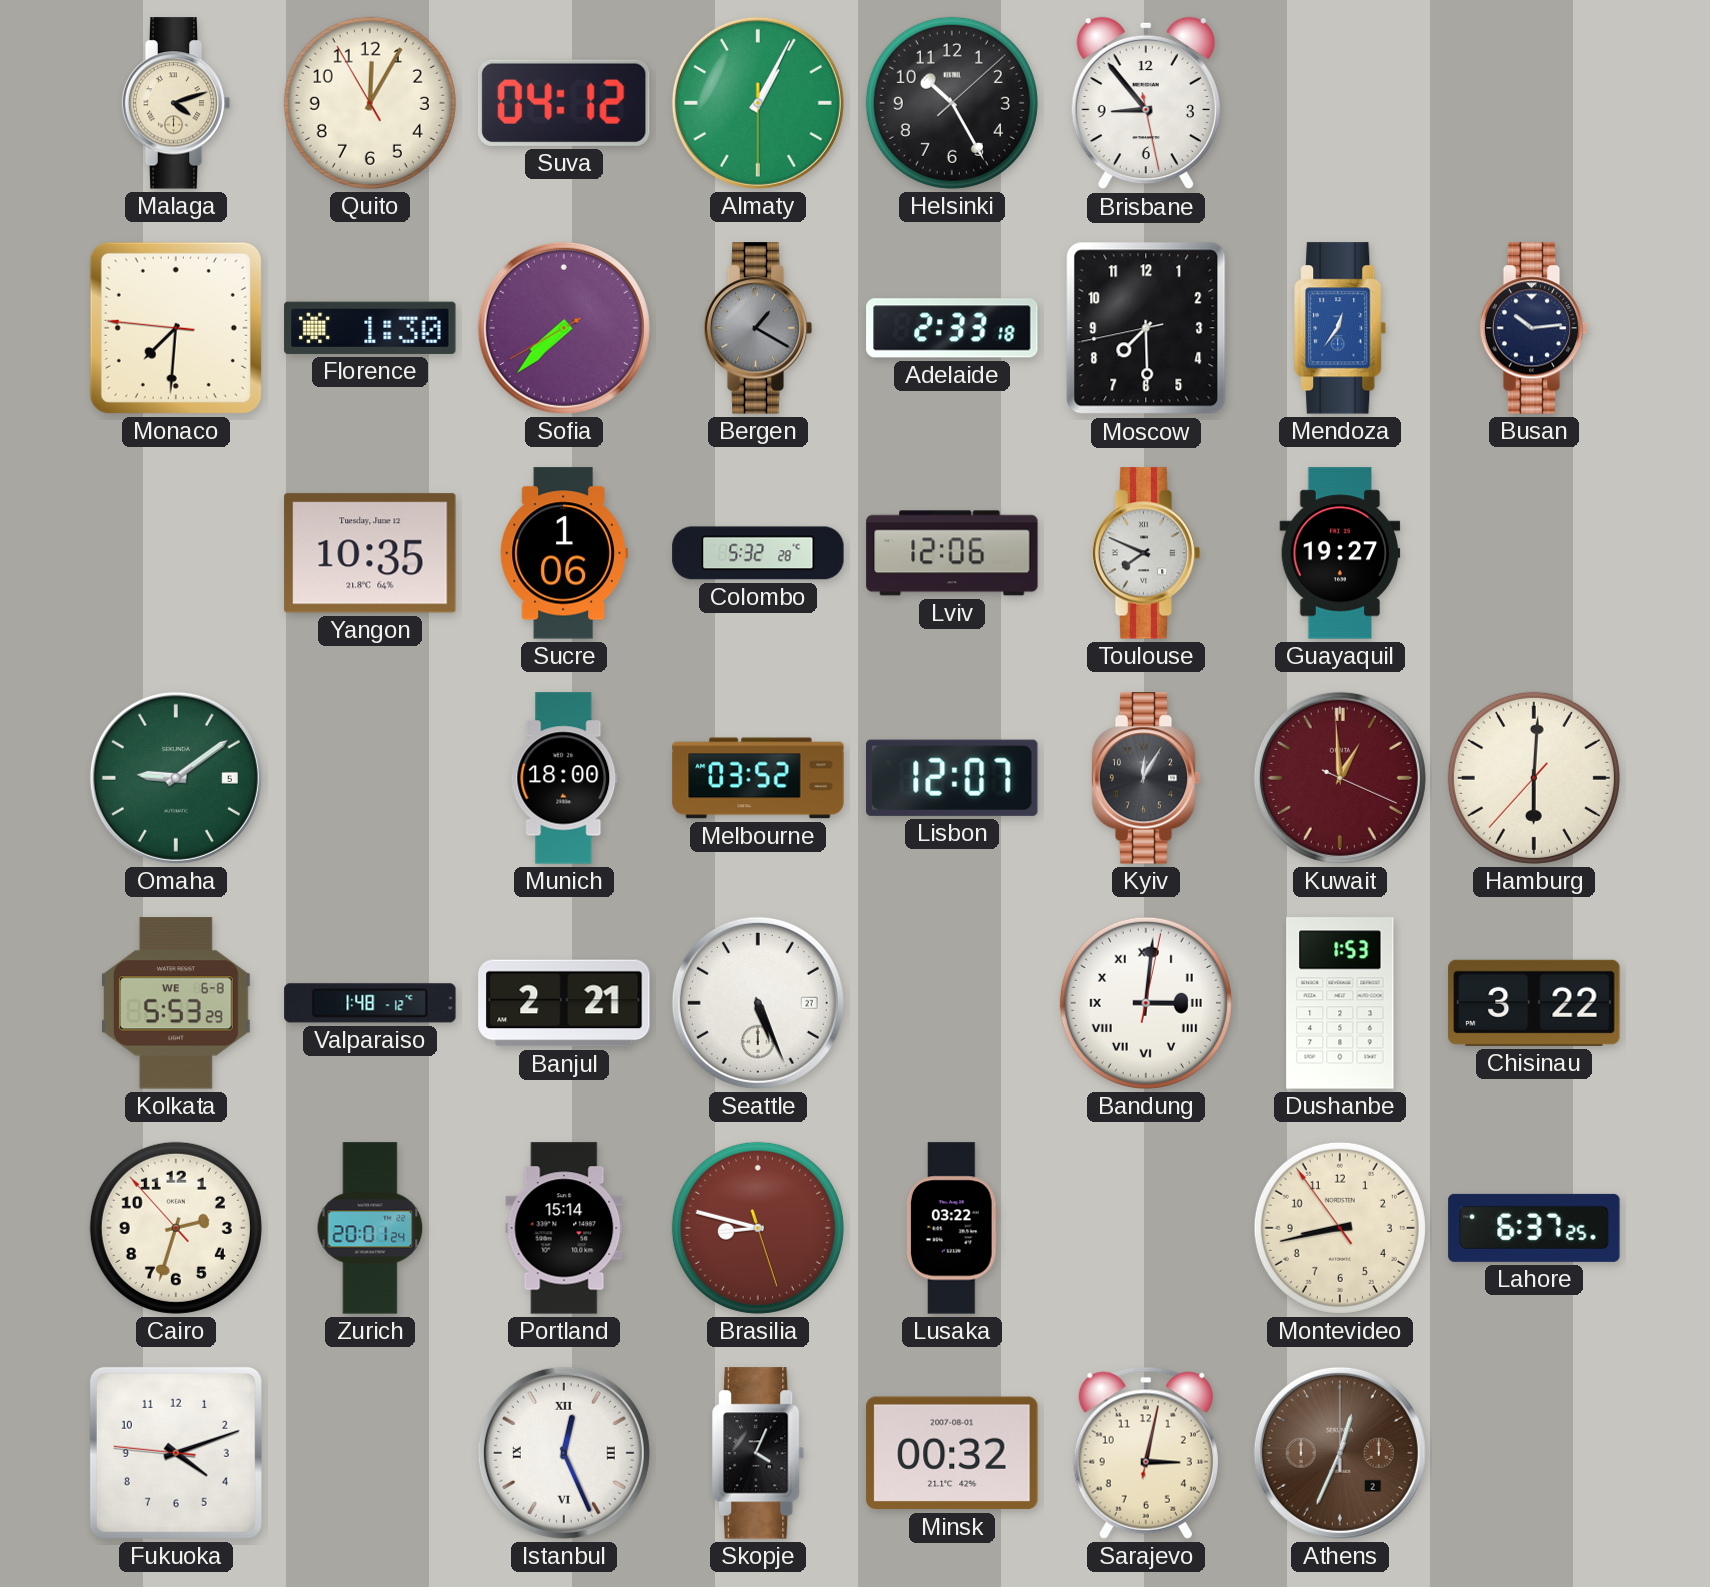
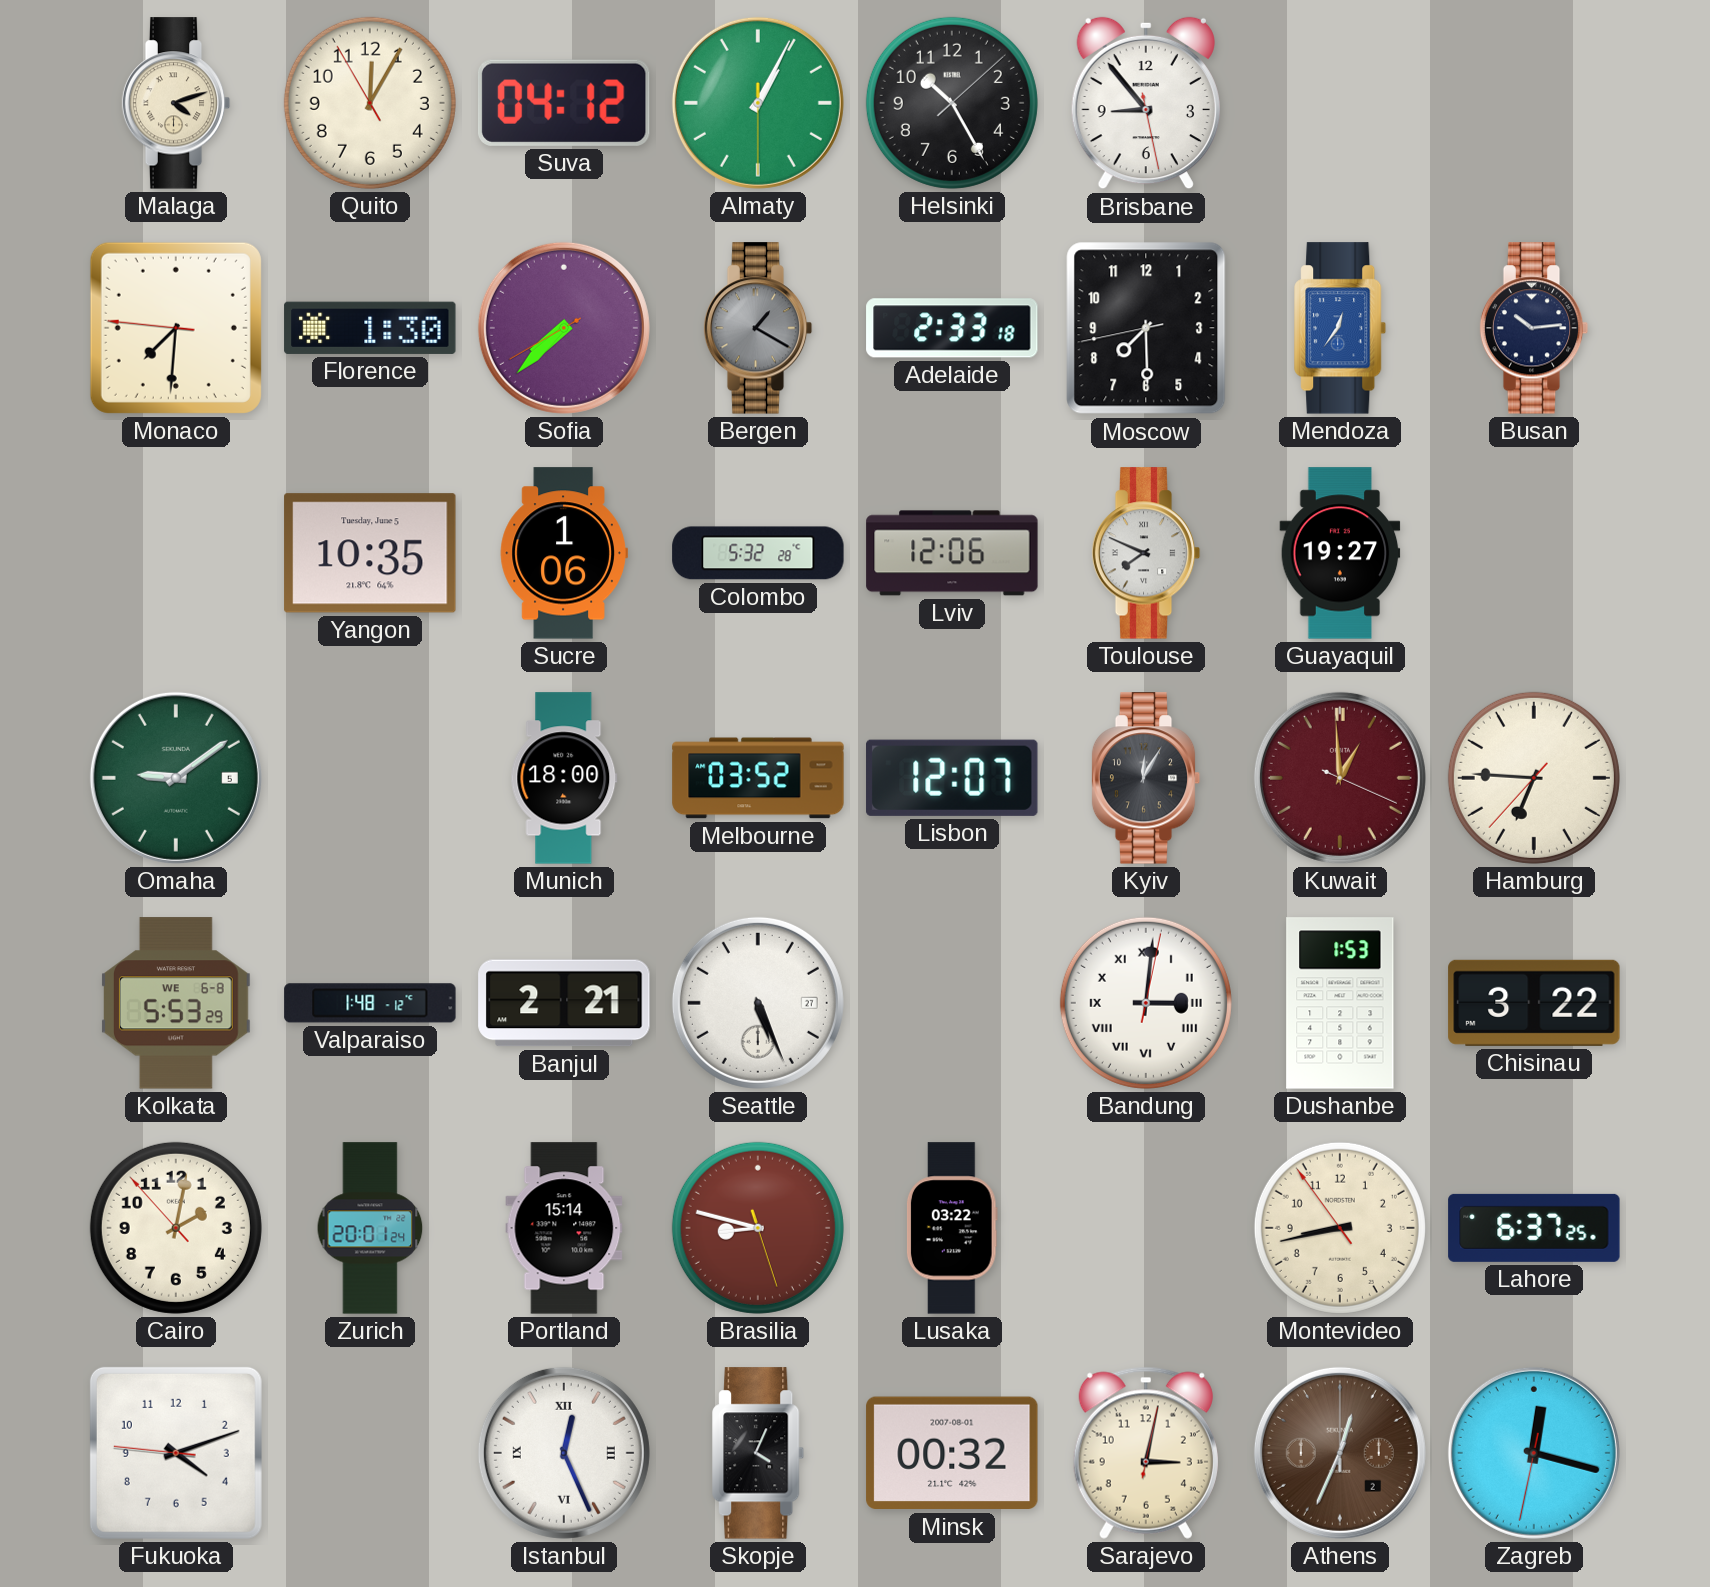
Yangon date: Tuesday, June 12 -> Tuesday, June 5
Hamburg: 6:00 -> 6:45
Cairo: 2:32 -> 2:01
Zagreb: none -> 12:17
